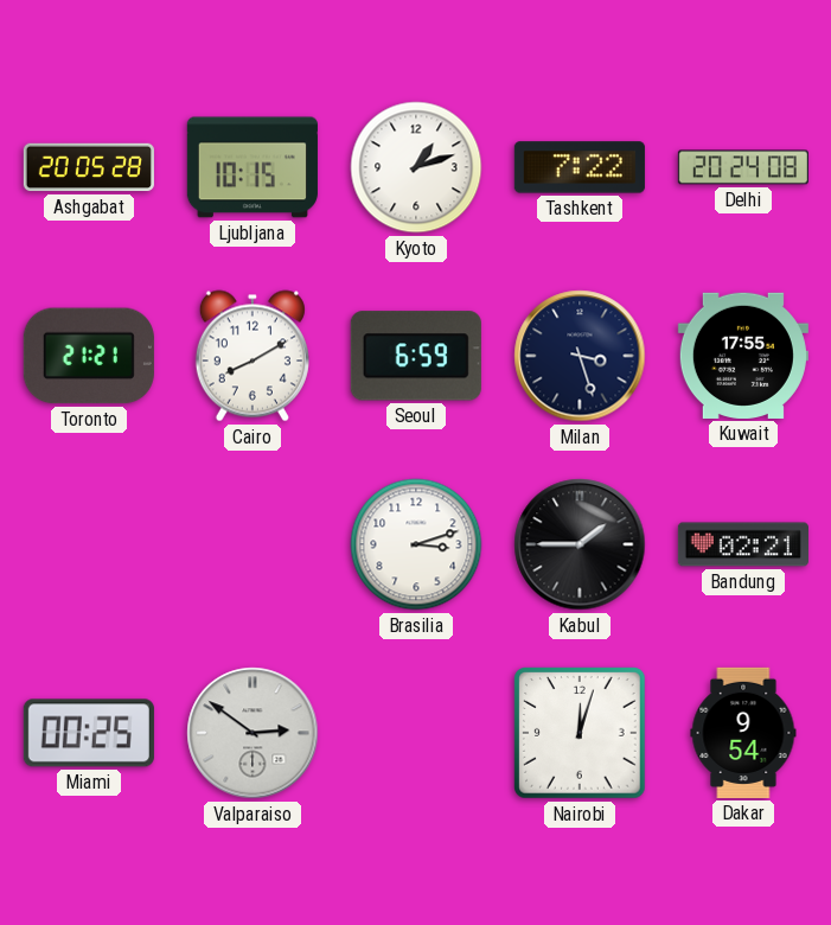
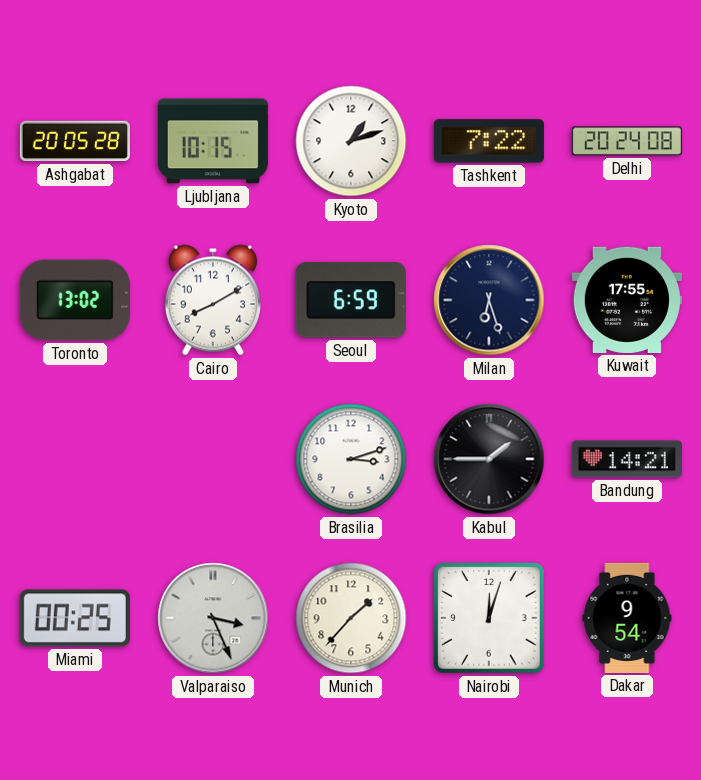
Toronto: 21:21 -> 13:02
Milan: 3:27 -> 6:27
Bandung: 02:21 -> 14:21
Valparaiso: 2:51 -> 3:26
Munich: none -> 1:37
